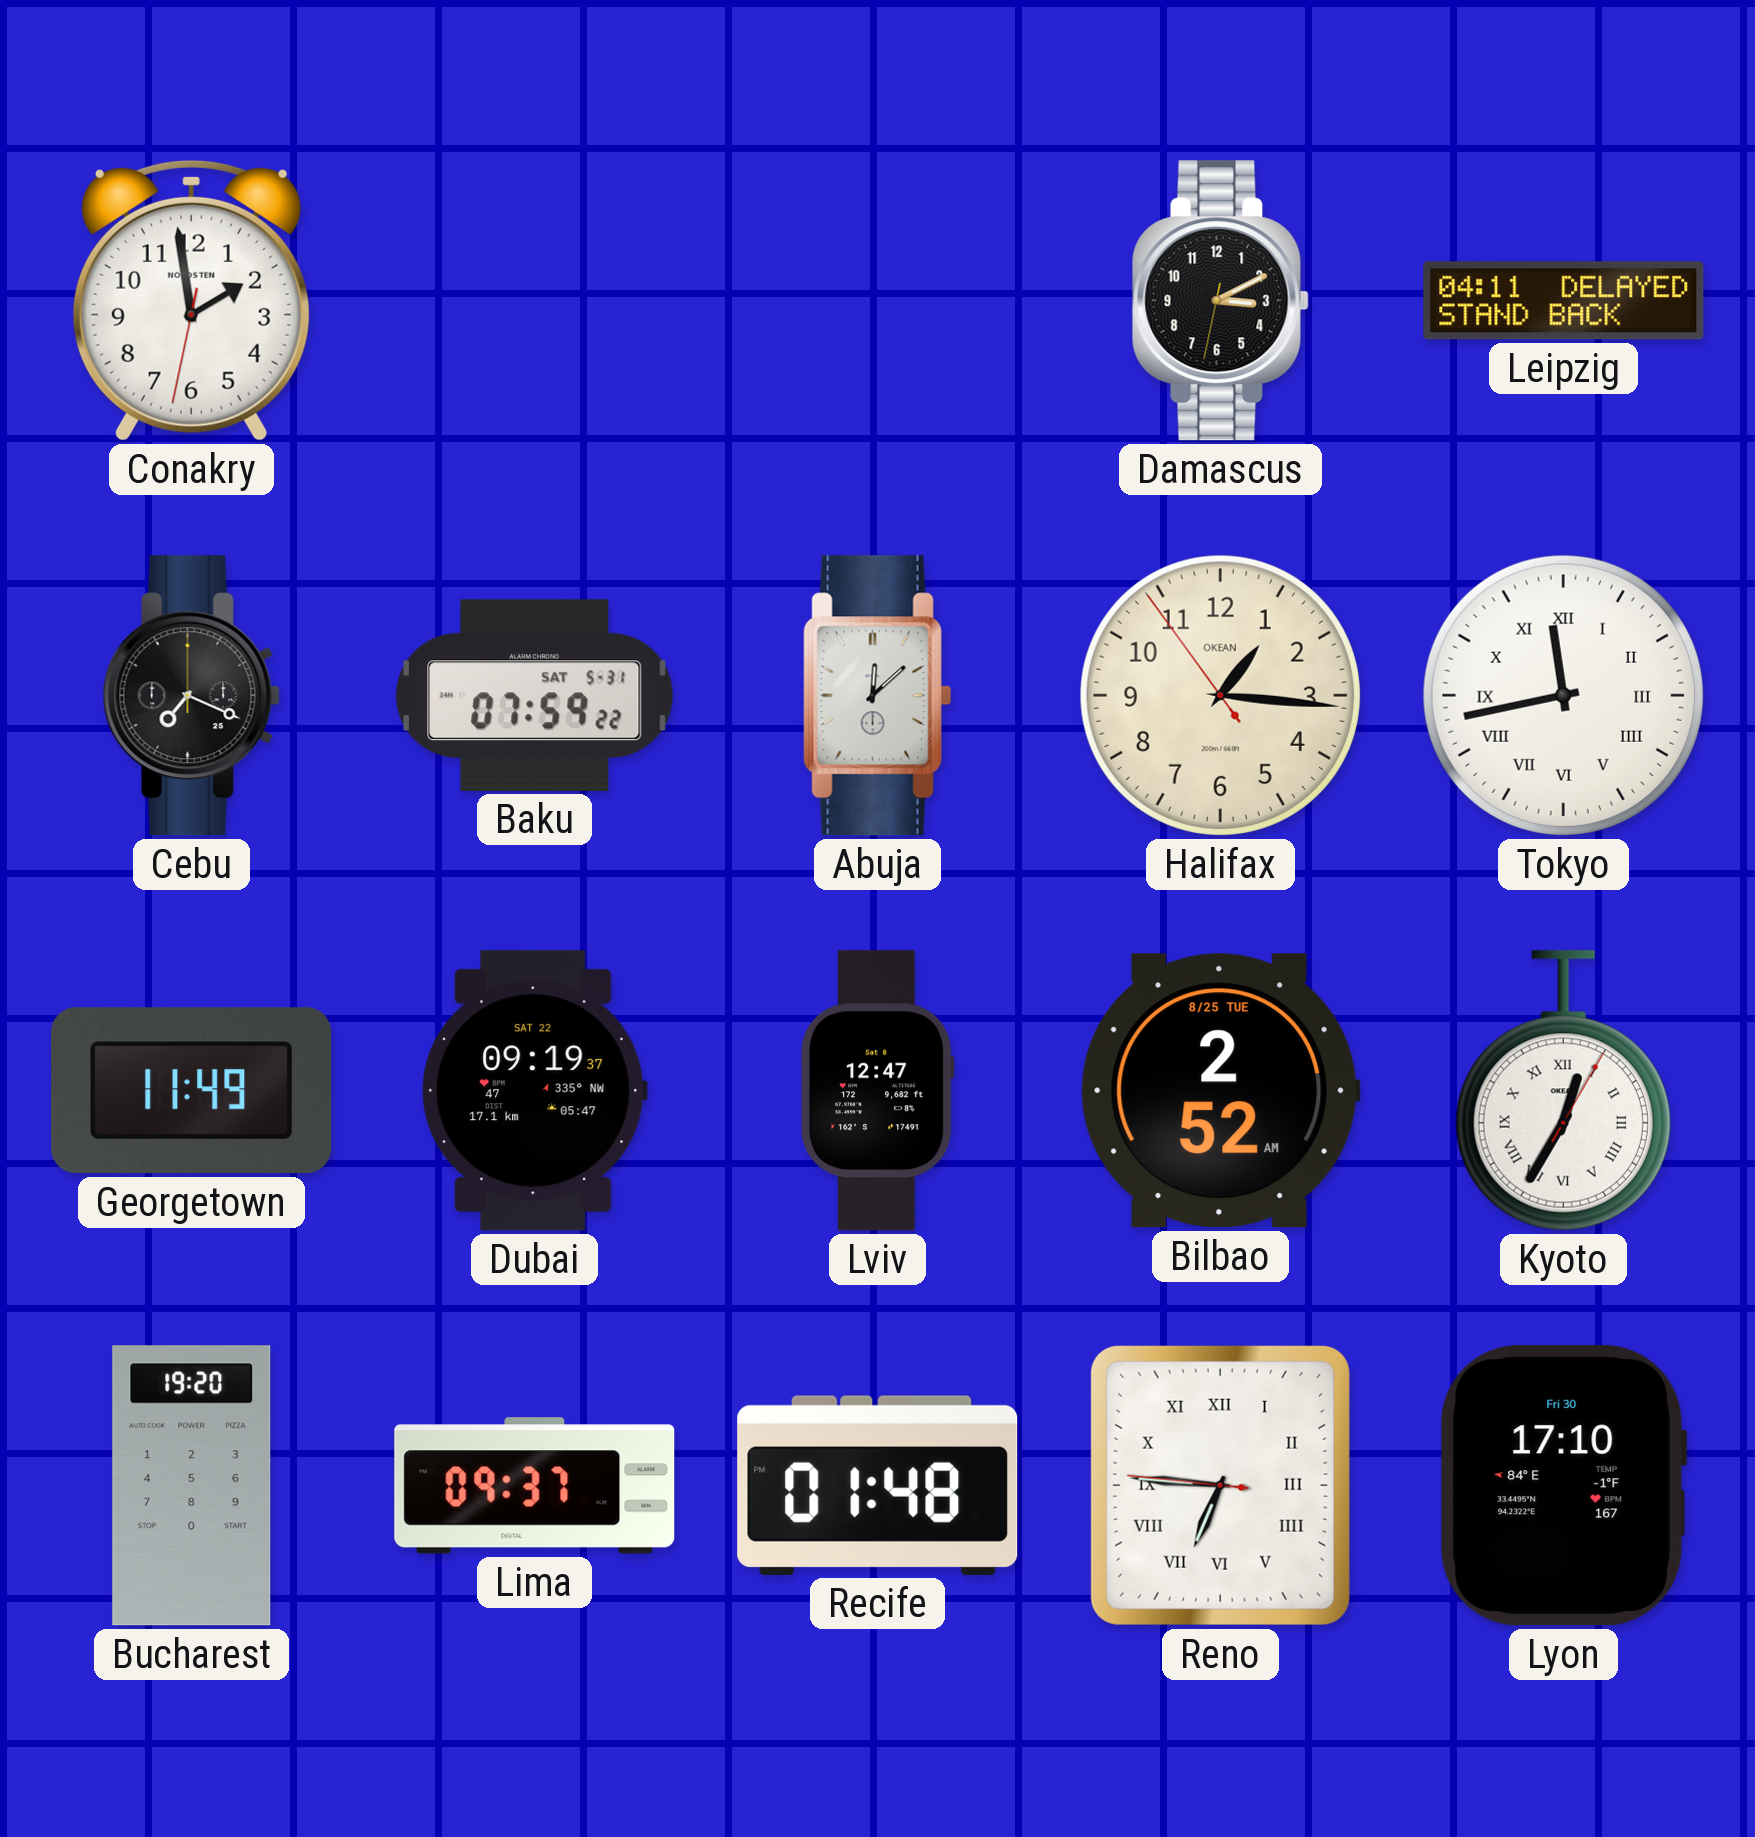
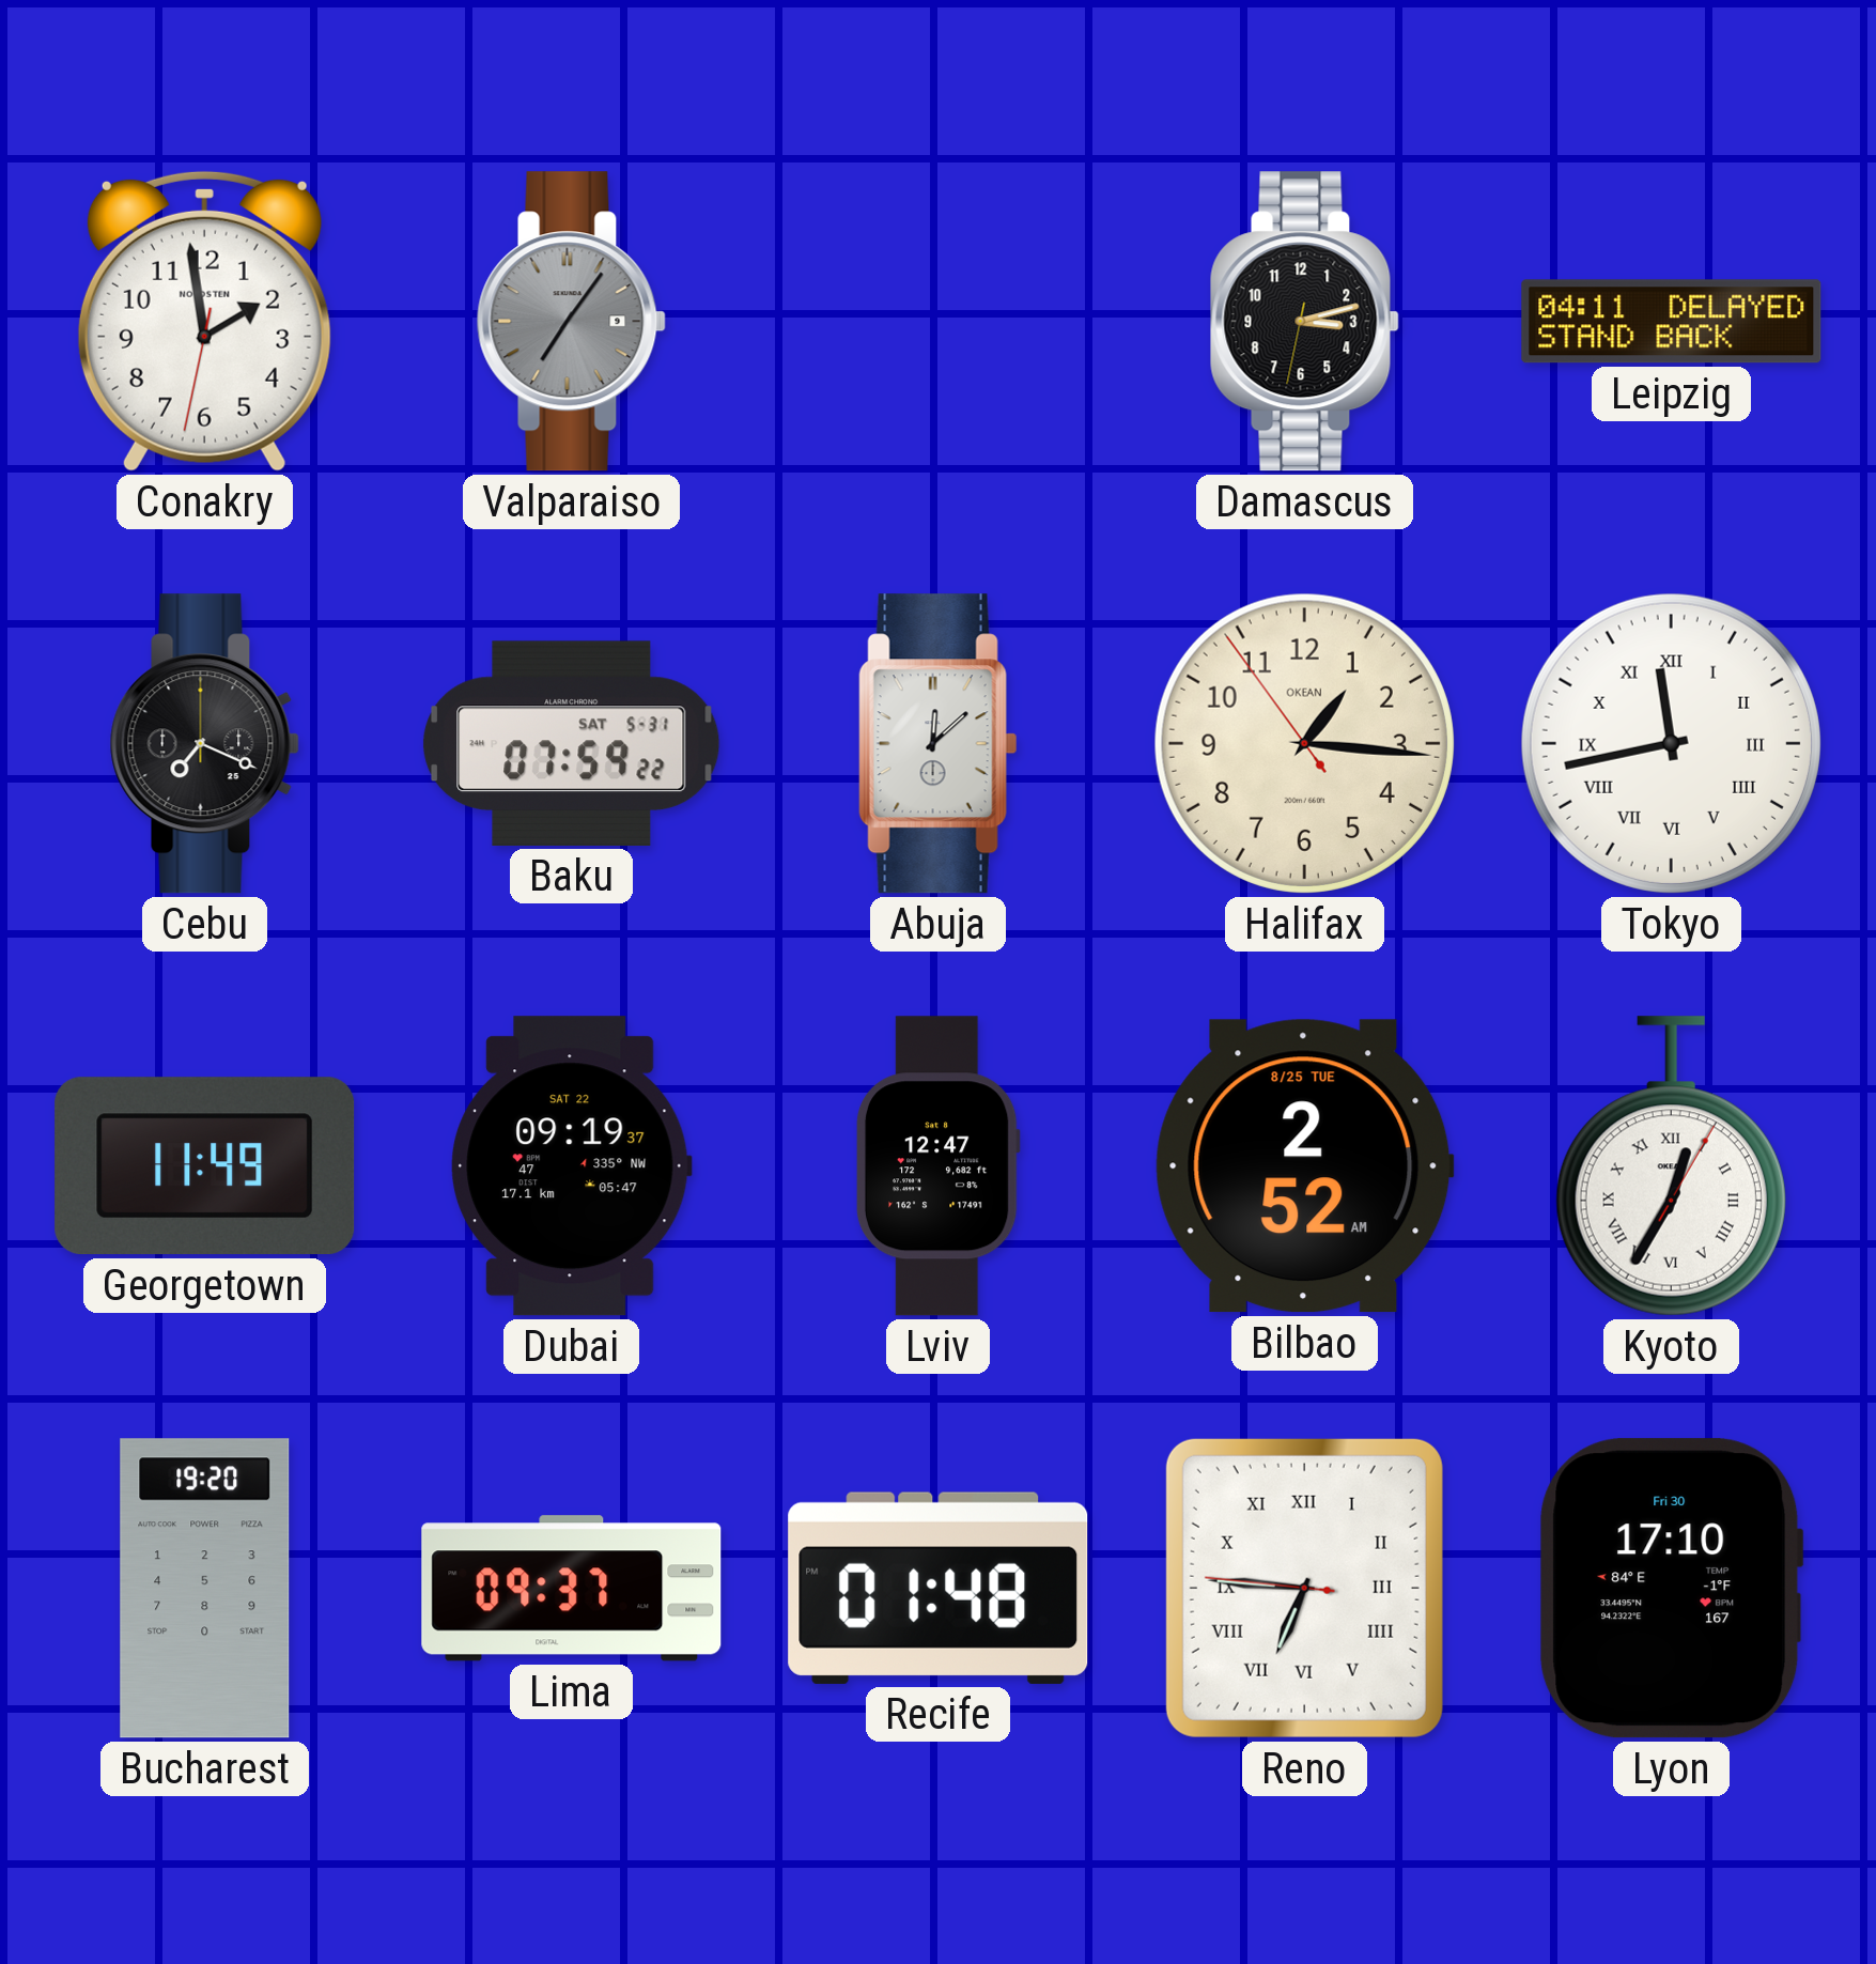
Valparaiso: none -> 7:06
Damascus: 3:10 -> 3:12
